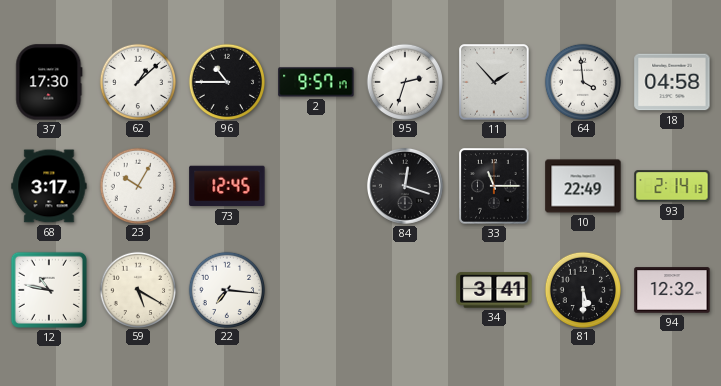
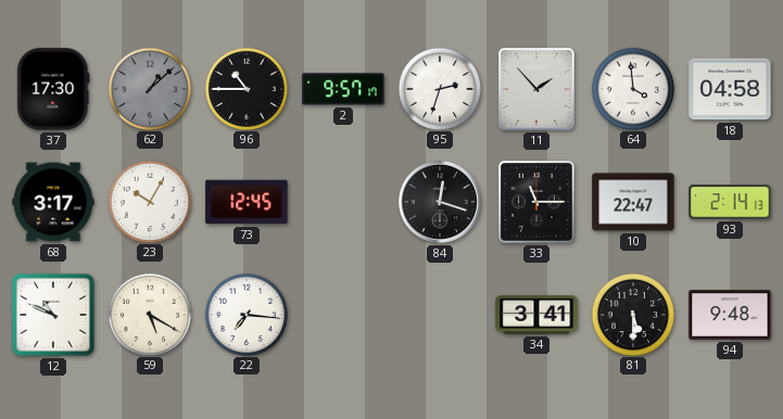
62 dial: white -> grey
10: 22:49 -> 22:47
12: 10:47 -> 10:49
94: 12:32 -> 9:48
